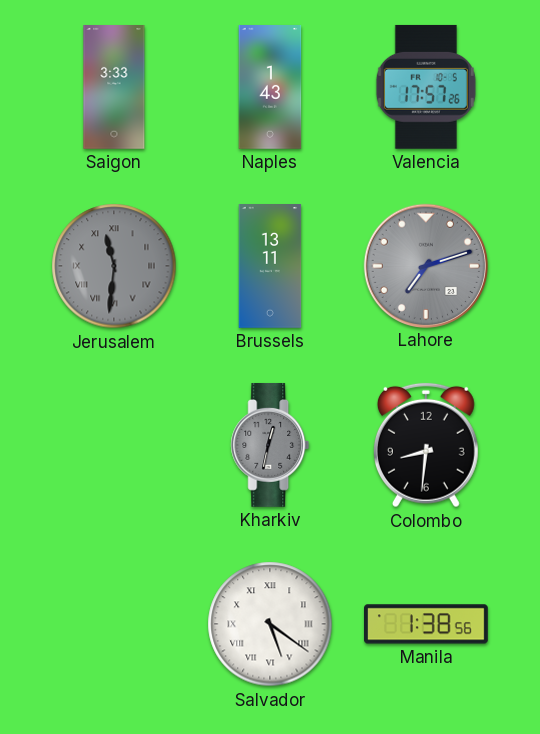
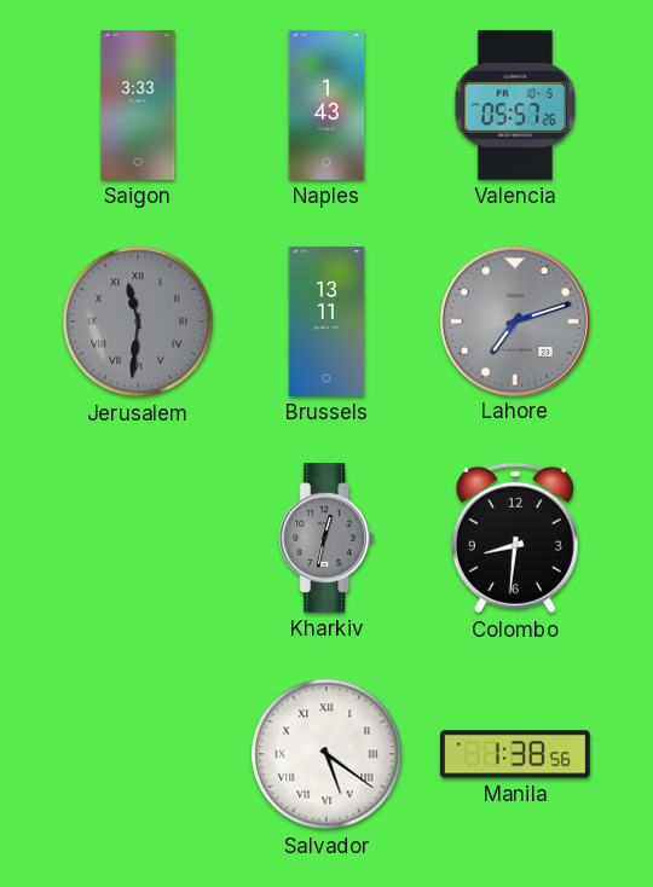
Valencia: 17:57 -> 05:57
